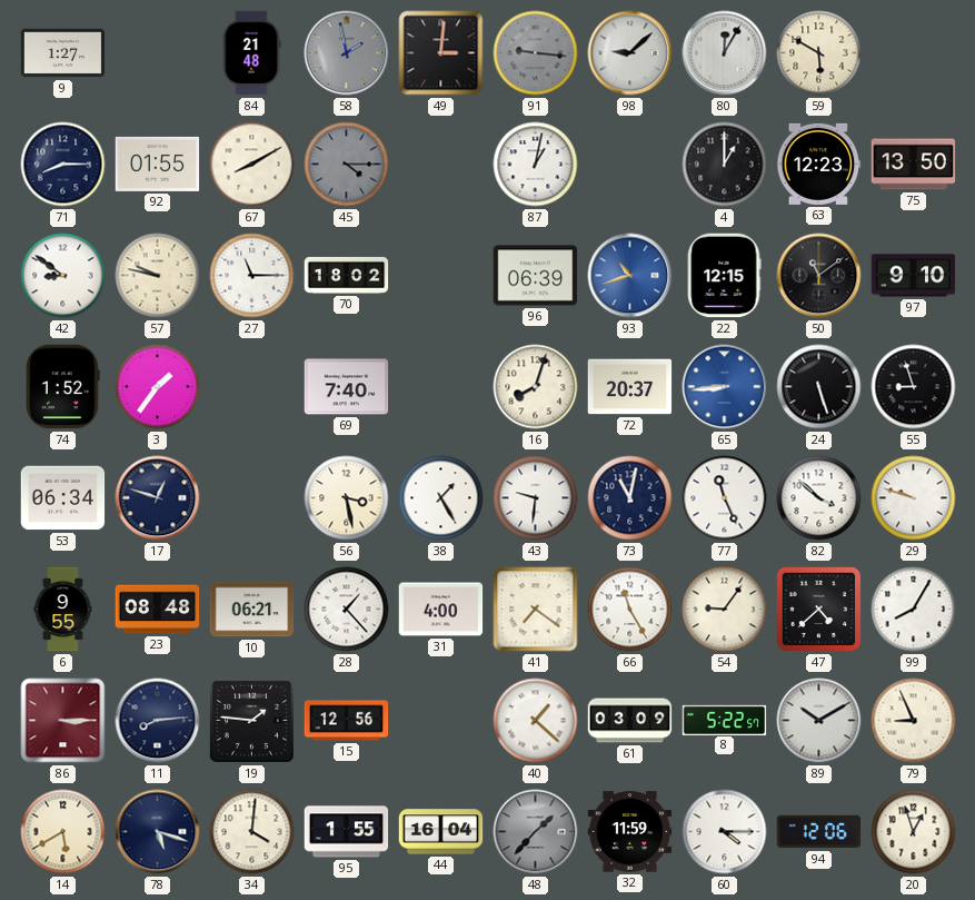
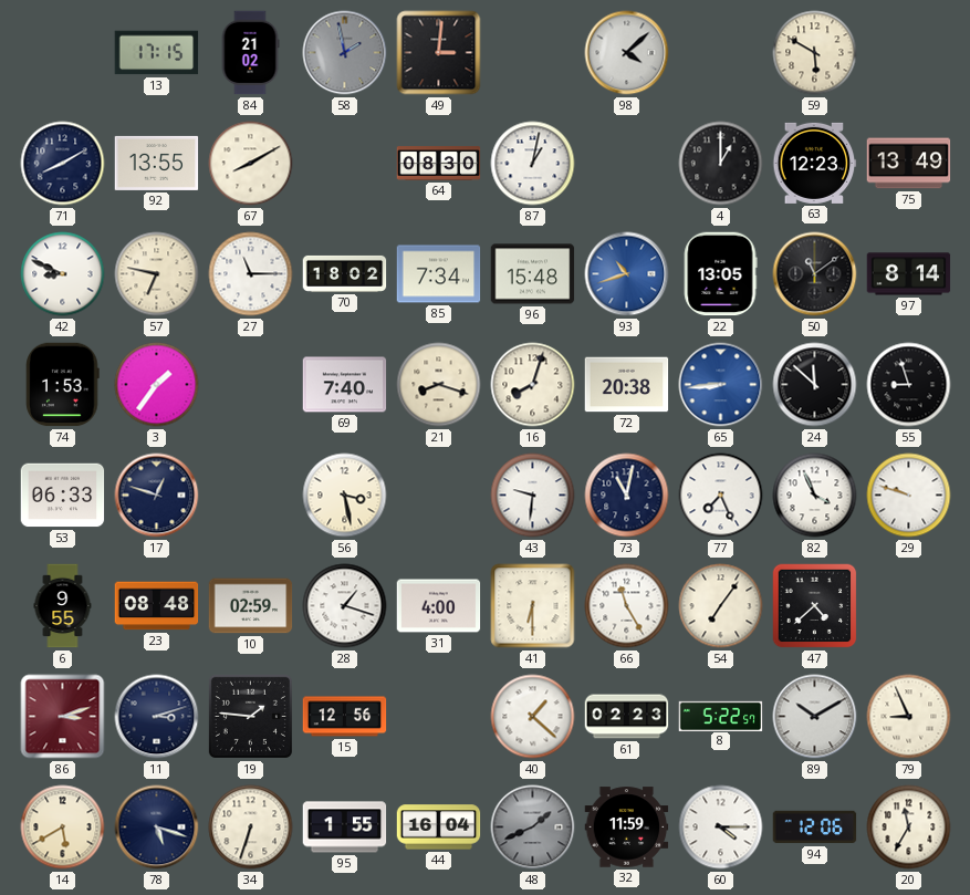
9: 1:27 -> none
13: none -> 17:15
84: 21:48 -> 21:02
91: 9:16 -> none
98: 9:08 -> 4:08
80: 12:05 -> none
71: 8:15 -> 8:10
92: 01:55 -> 13:55
45: 4:15 -> none
64: none -> 08:30
75: 13:50 -> 13:49
42: 8:51 -> 8:49
57: 9:47 -> 6:47
85: none -> 7:34
96: 06:39 -> 15:48
22: 12:15 -> 13:05
97: 9:10 -> 8:14
74: 1:52 -> 1:53
21: none -> 8:18
72: 20:37 -> 20:38
24: 5:27 -> 11:52
53: 06:34 -> 06:33
38: 1:25 -> none
77: 11:26 -> 7:26
82: 3:52 -> 3:56
10: 06:21 -> 02:59
28: 1:23 -> 1:18
41: 7:21 -> 6:30
54: 9:06 -> 7:06
99: 8:05 -> none
86: 3:15 -> 3:12
11: 8:14 -> 3:12
61: 03:09 -> 02:23
34: 4:01 -> 6:33
48: 1:37 -> 1:41
20: 12:57 -> 11:35
